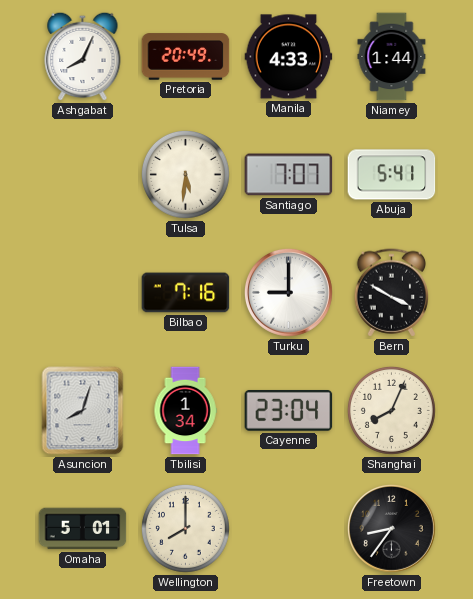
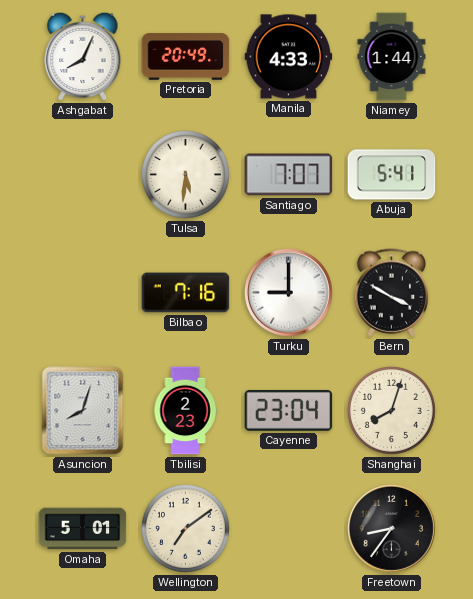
Tbilisi: 1:34 -> 2:23
Shanghai: 8:04 -> 8:03
Wellington: 8:00 -> 7:09
